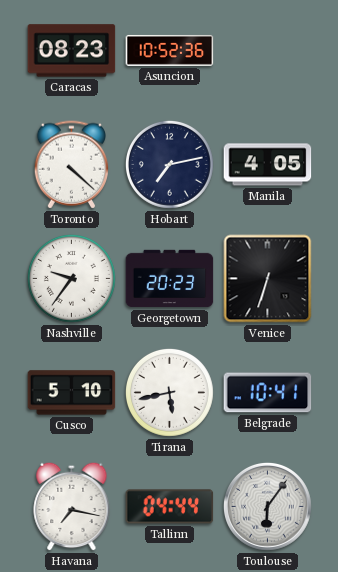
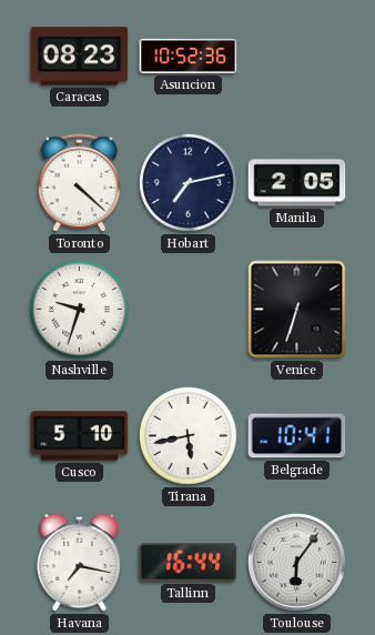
Manila: 4:05 -> 2:05
Nashville: 9:36 -> 9:33
Georgetown: 20:23 -> none
Tallinn: 04:44 -> 16:44
